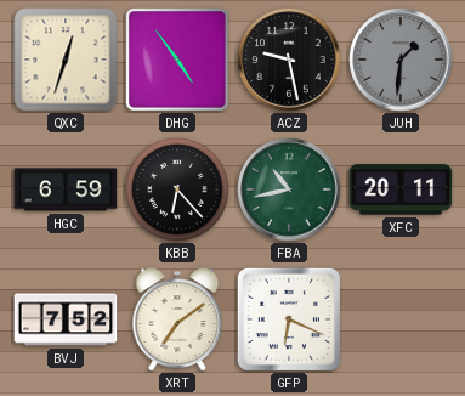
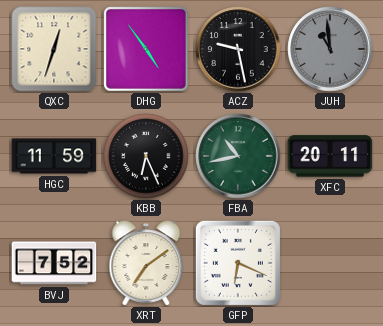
JUH: 1:31 -> 10:59
HGC: 6:59 -> 11:59
KBB: 6:23 -> 6:26
